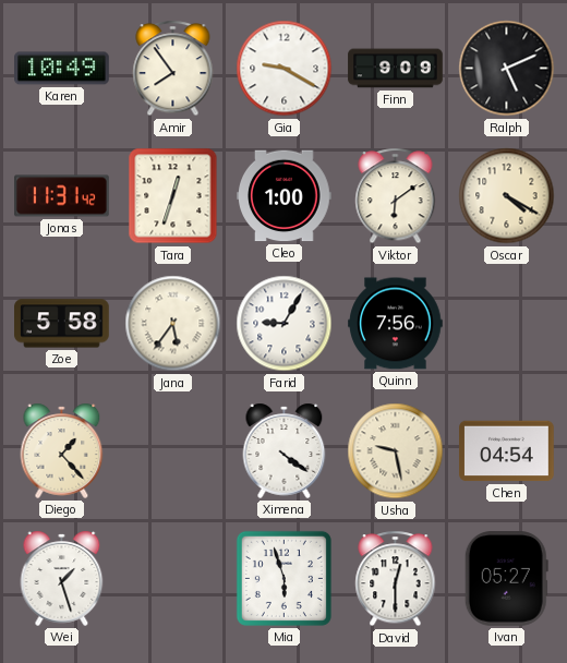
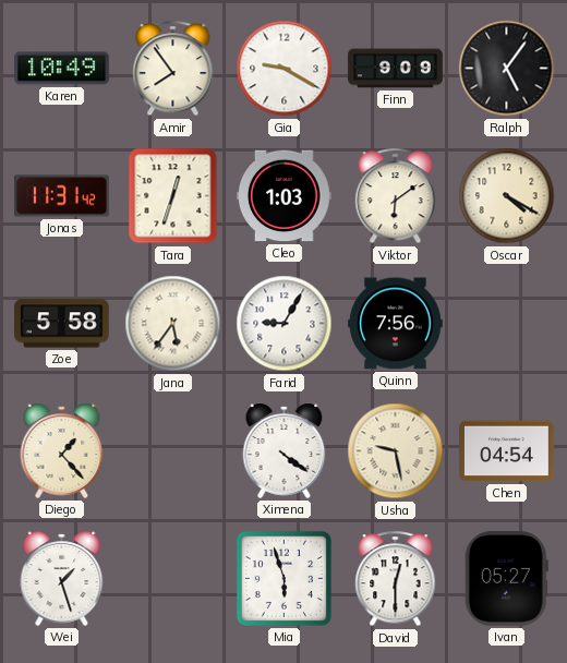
Ralph: 5:11 -> 5:06
Cleo: 1:00 -> 1:03
